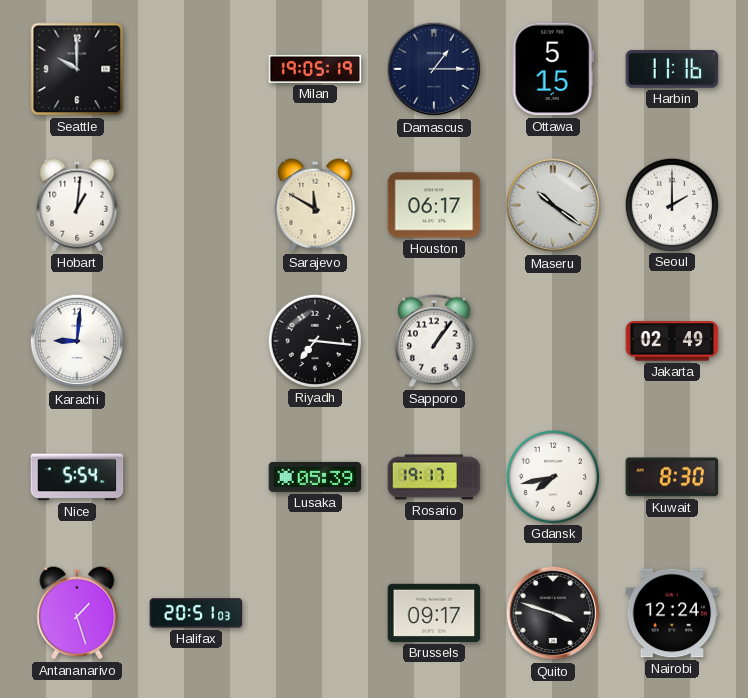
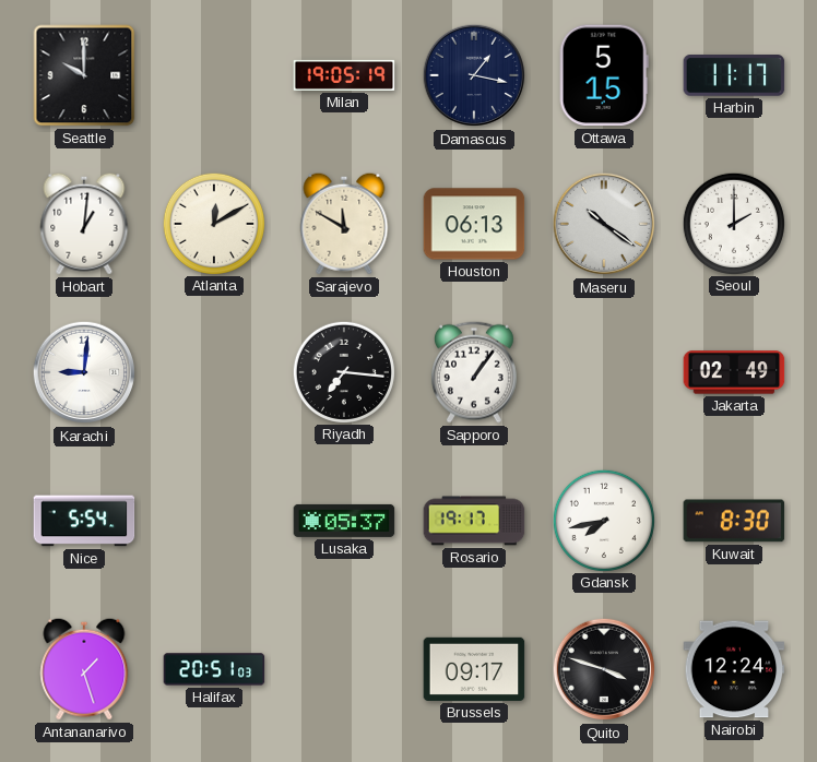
Damascus: 1:15 -> 1:17
Harbin: 11:16 -> 11:17
Atlanta: none -> 12:10
Houston: 06:17 -> 06:13
Lusaka: 05:39 -> 05:37
